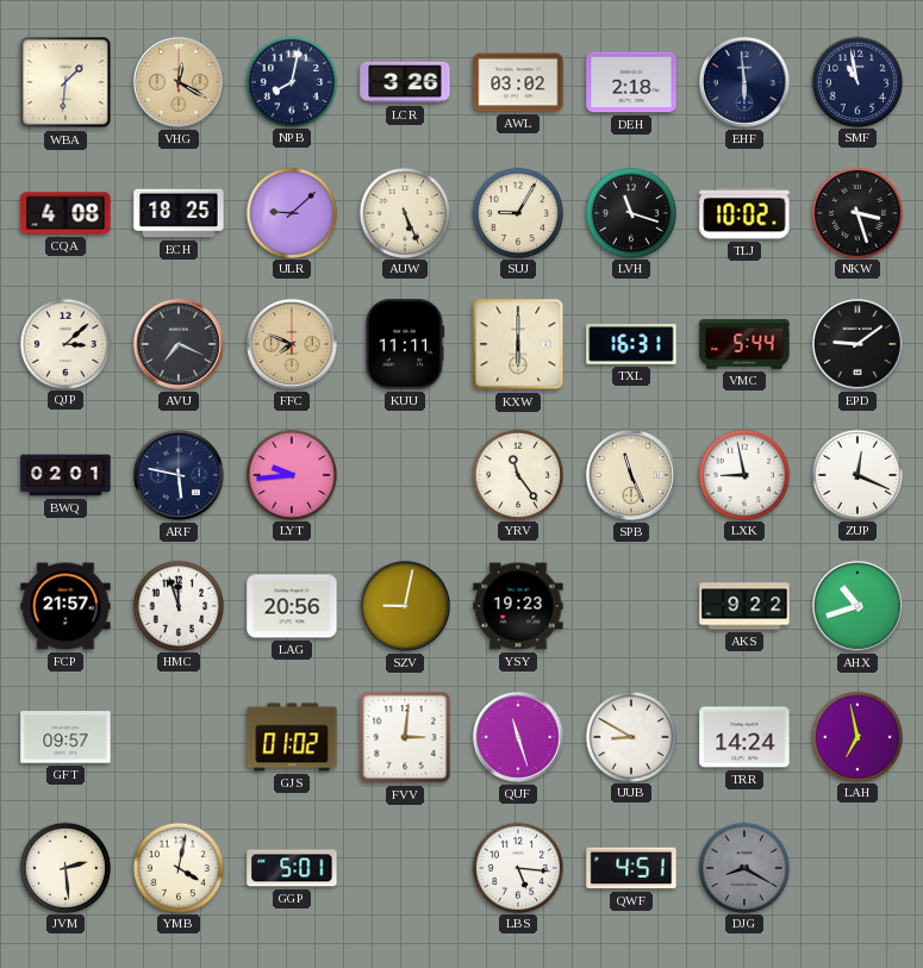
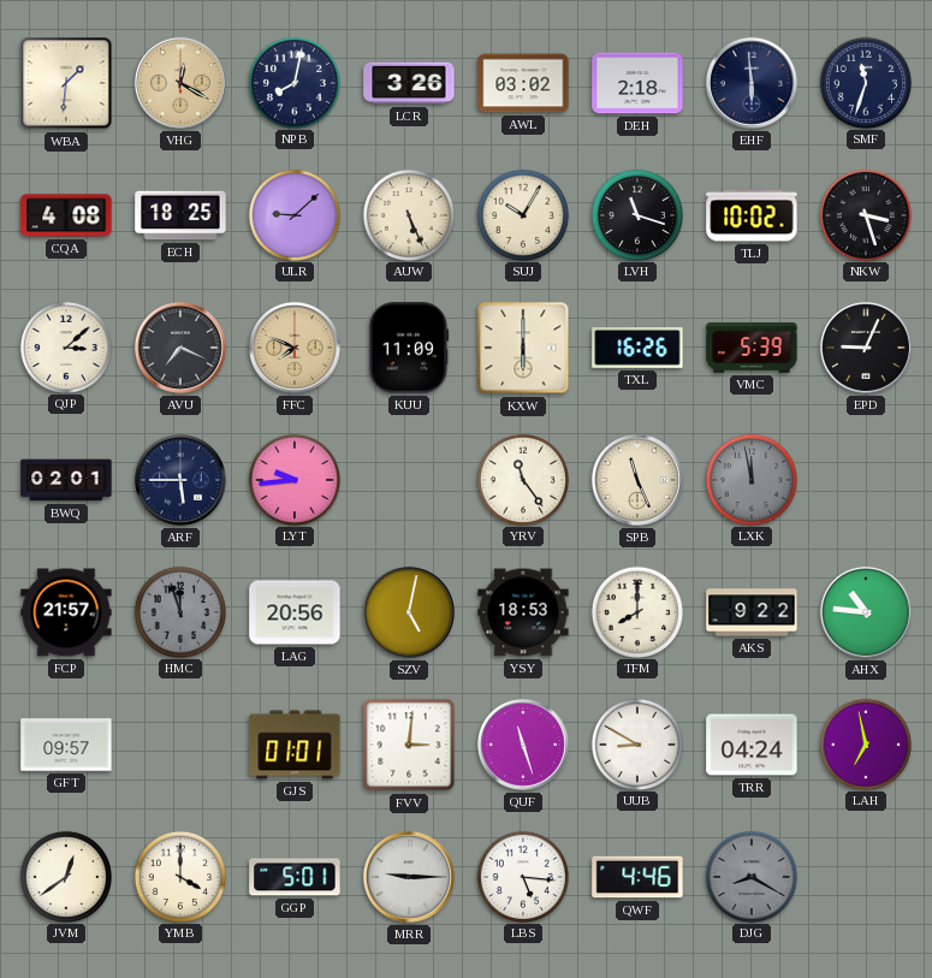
SMF: 10:58 -> 11:33
SUJ: 9:05 -> 10:05
KUU: 11:11 -> 11:09
TXL: 16:31 -> 16:26
VMC: 5:44 -> 5:39
EPD: 9:09 -> 9:04
ARF: 5:47 -> 5:45
LXK: 8:58 -> 11:58
LXK dial: white -> grey
ZUP: 12:19 -> none
HMC dial: white -> grey
SZV: 9:02 -> 5:02
YSY: 19:23 -> 18:53
TFM: none -> 8:00
AHX: 10:42 -> 10:46
GJS: 01:02 -> 01:01
TRR: 14:24 -> 04:24
JVM: 2:29 -> 12:39
YMB: 4:02 -> 4:00
MRR: none -> 9:15
QWF: 4:51 -> 4:46
